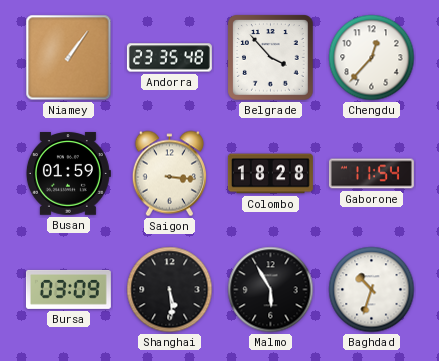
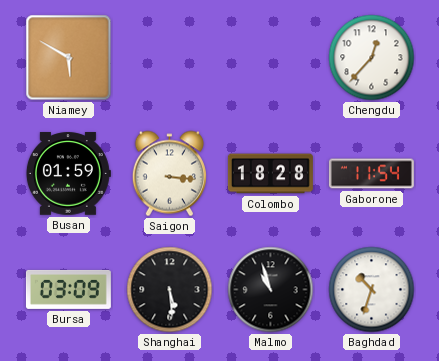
Niamey: 1:06 -> 5:50
Andorra: 23:35 -> none
Belgrade: 3:53 -> none
Malmo: 5:55 -> 10:57
